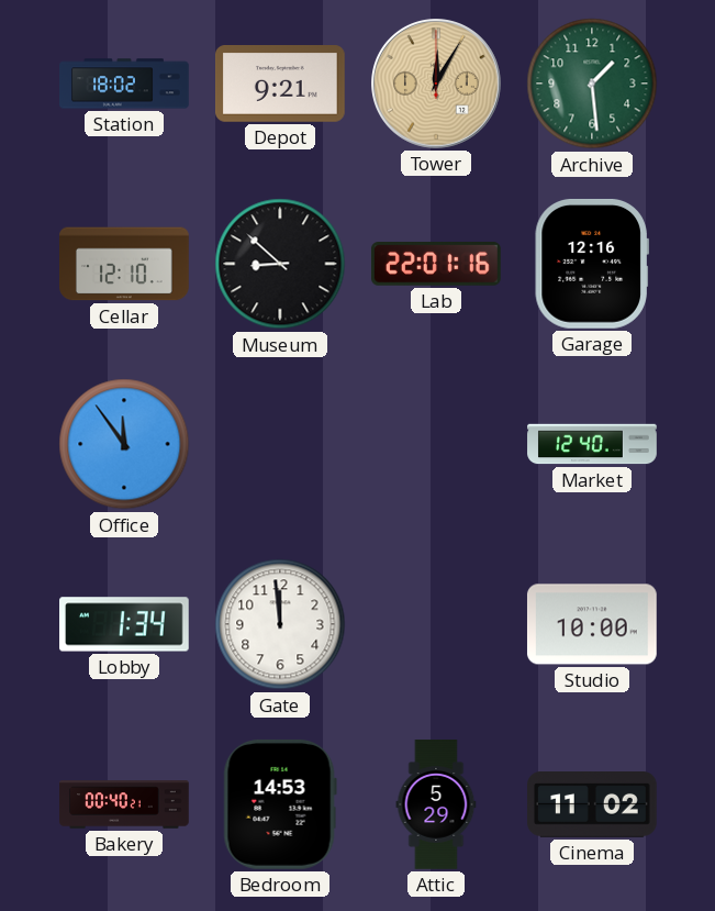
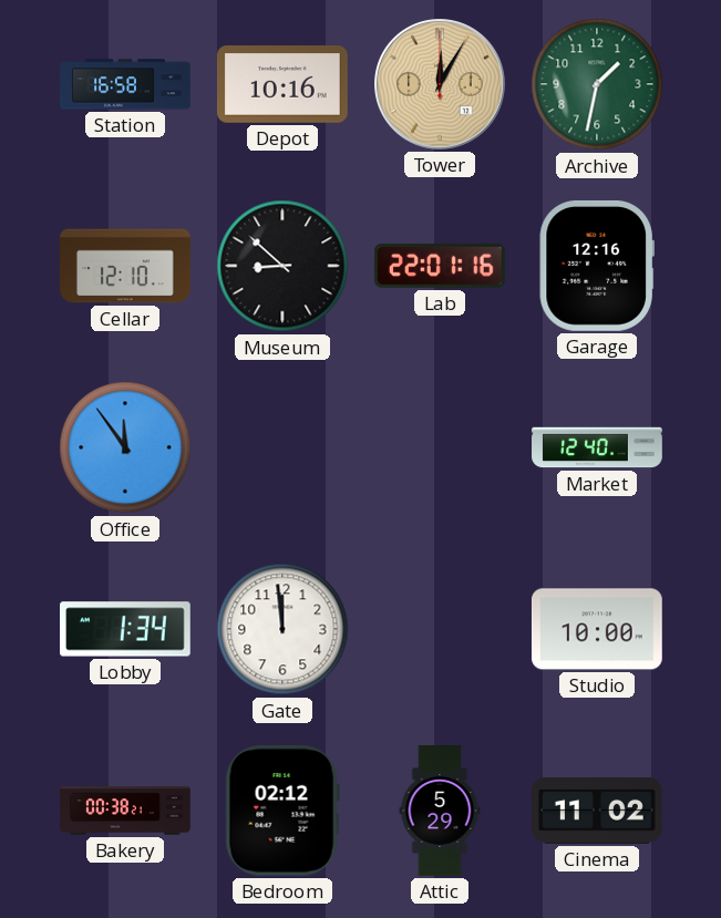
Station: 18:02 -> 16:58
Depot: 9:21 -> 10:16
Archive: 1:29 -> 1:32
Bakery: 00:40 -> 00:38
Bedroom: 14:53 -> 02:12
